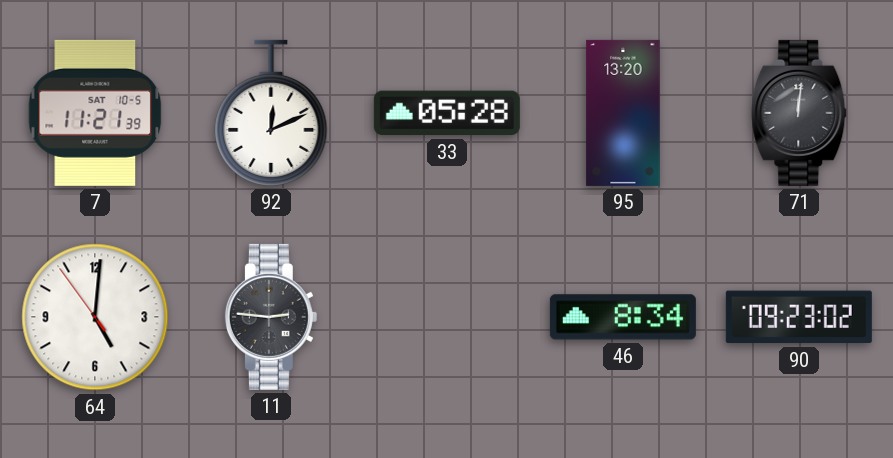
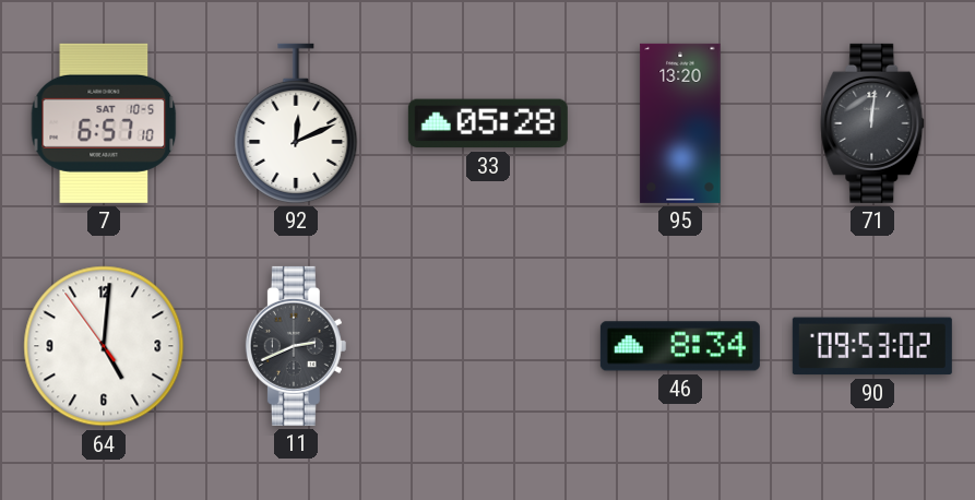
7: 11:21 -> 6:57
11: 2:46 -> 2:41
90: 09:23 -> 09:53
